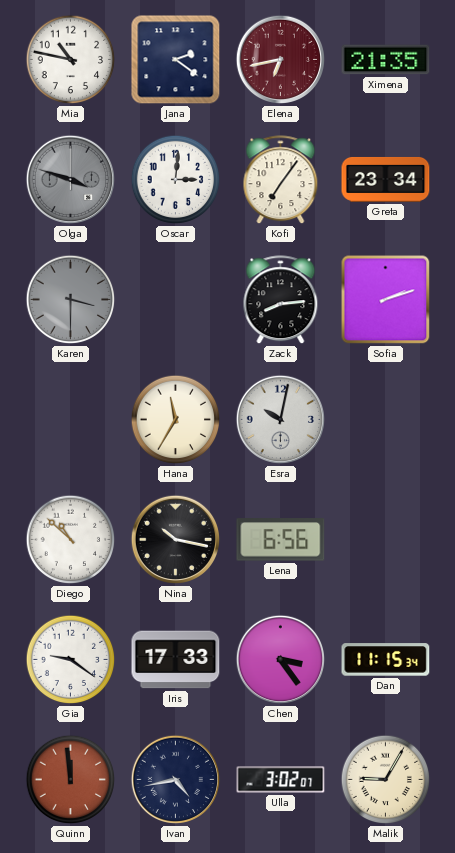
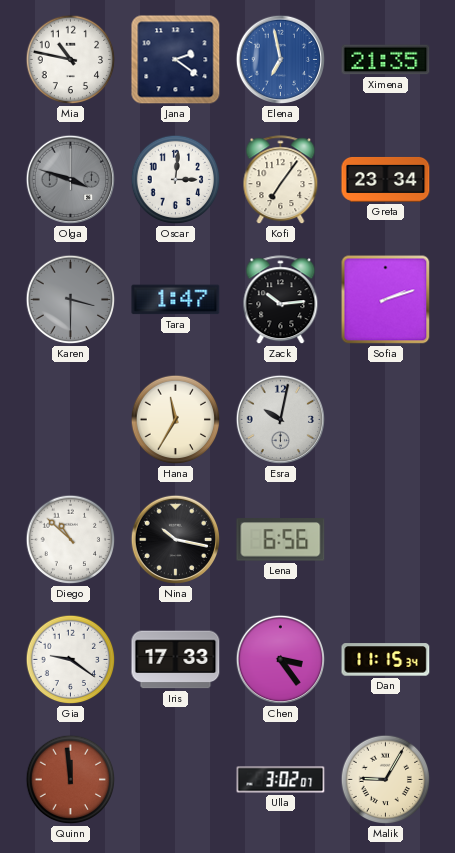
Elena: 6:43 -> 6:58
Elena dial: burgundy -> blue
Tara: none -> 1:47
Zack: 8:14 -> 10:14
Ivan: 4:43 -> none
